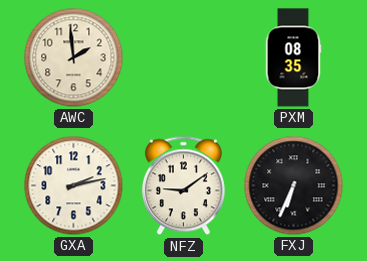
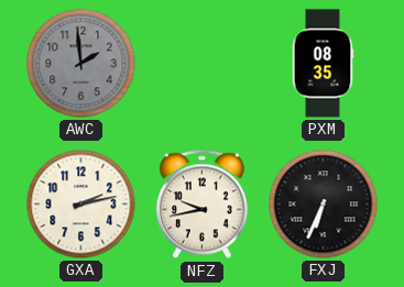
AWC dial: cream -> grey
NFZ: 9:09 -> 9:43
